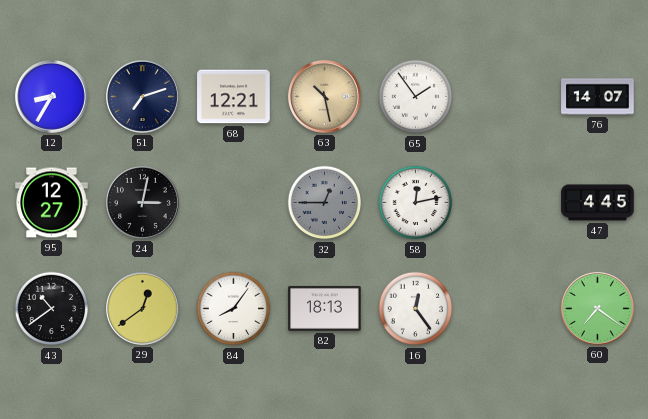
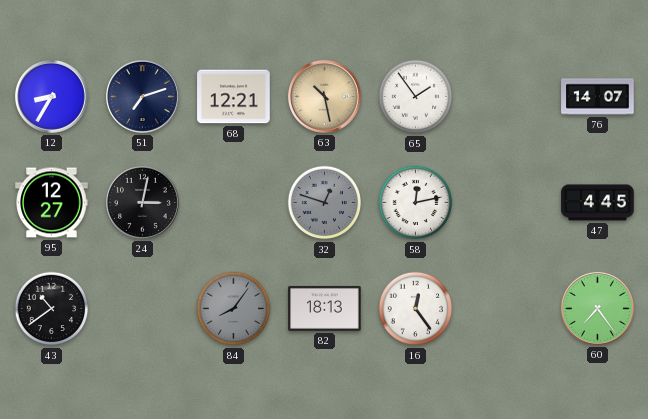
32: 12:45 -> 12:48
29: 12:39 -> none
84 dial: white -> grey
60: 7:21 -> 7:24
